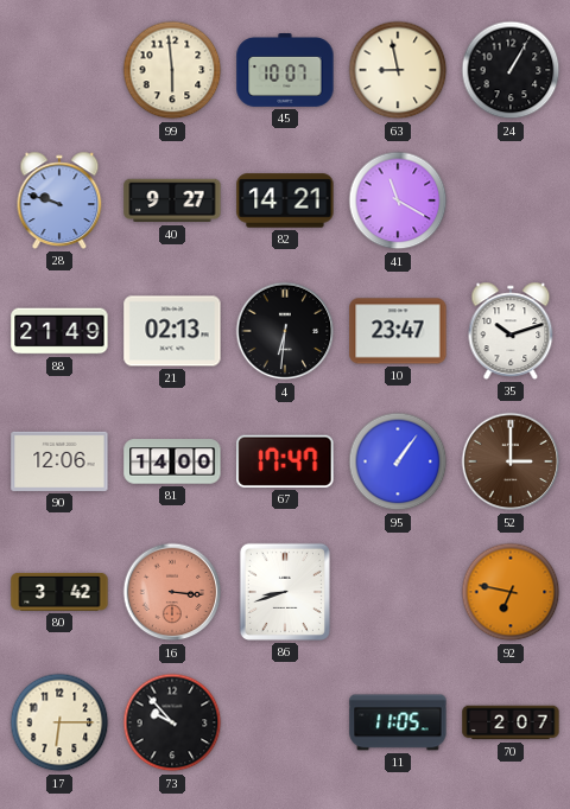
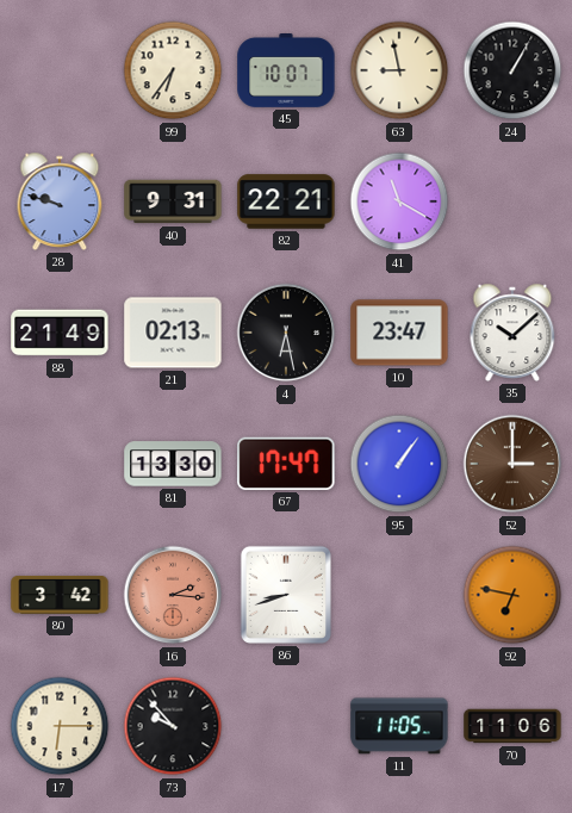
99: 5:59 -> 6:36
40: 9:27 -> 9:31
82: 14:21 -> 22:21
4: 6:31 -> 6:28
35: 10:12 -> 10:08
90: 12:06 -> none
81: 14:00 -> 13:30
16: 3:16 -> 2:16
70: 2:07 -> 11:06
